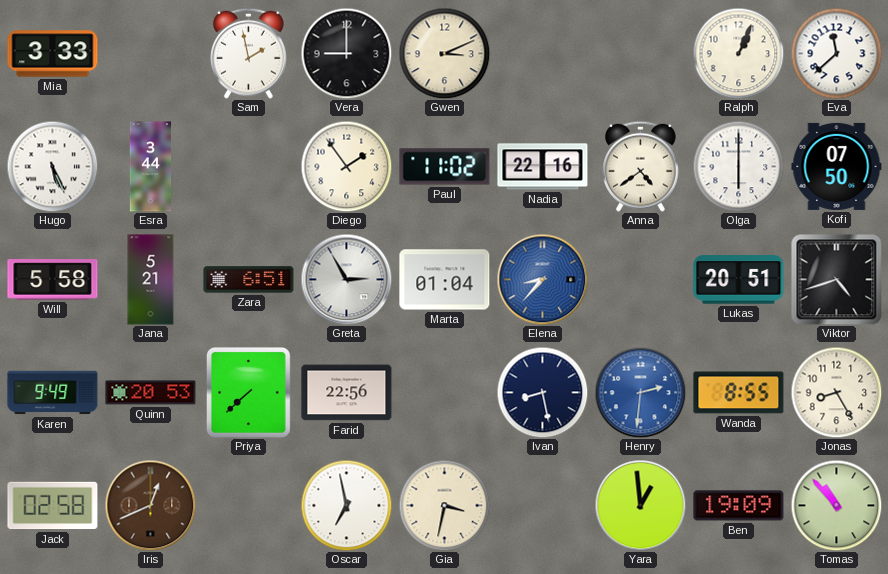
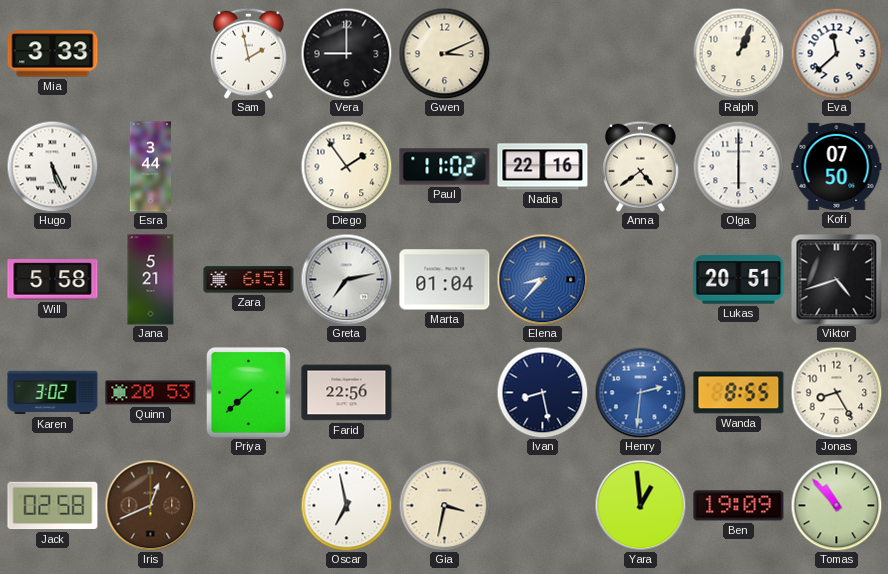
Greta: 2:55 -> 7:13
Karen: 9:49 -> 3:02
